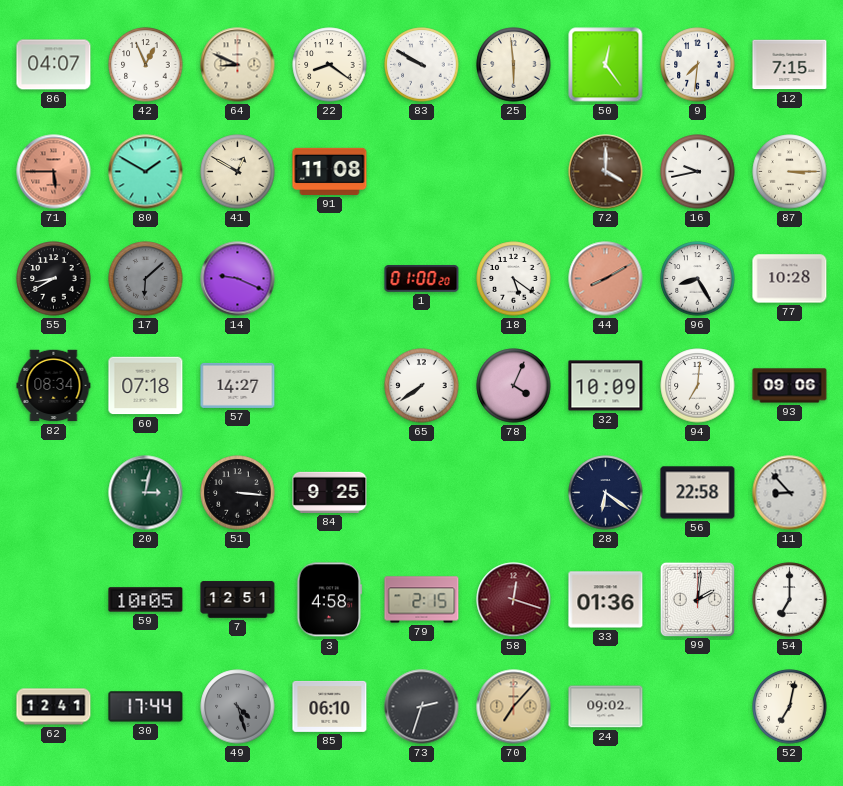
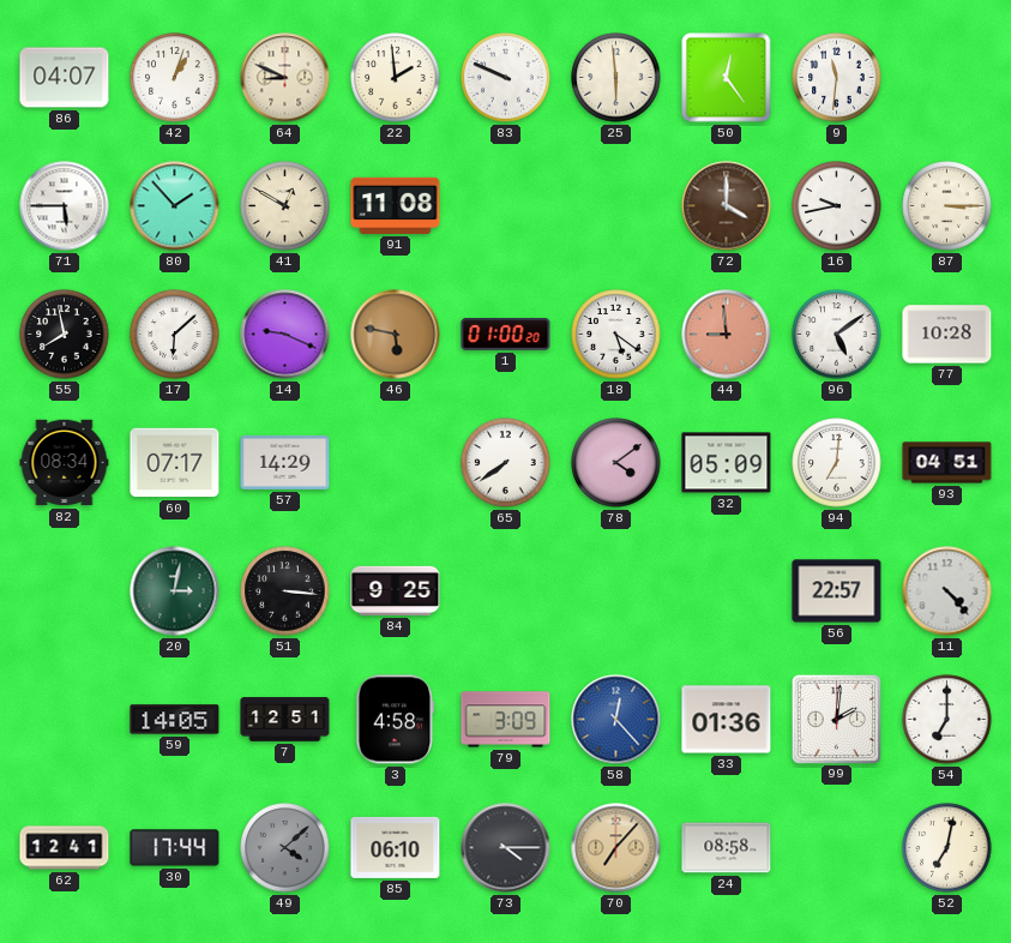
42: 12:56 -> 1:03
22: 8:21 -> 1:59
83: 9:50 -> 9:49
9: 7:31 -> 11:31
12: 7:15 -> none
71 dial: salmon -> white
80: 1:50 -> 1:53
55: 8:40 -> 7:58
17 dial: grey -> white
46: none -> 5:47
44: 8:10 -> 8:59
96: 8:25 -> 5:09
60: 07:18 -> 07:17
57: 14:27 -> 14:29
78: 4:04 -> 4:09
32: 10:09 -> 05:09
93: 09:06 -> 04:51
28: 6:21 -> none
56: 22:58 -> 22:57
11: 8:53 -> 4:23
59: 10:05 -> 14:05
79: 2:15 -> 3:09
58: 12:18 -> 12:23
58 dial: burgundy -> blue
49: 4:27 -> 4:08
73: 2:33 -> 4:15
24: 09:02 -> 08:58
